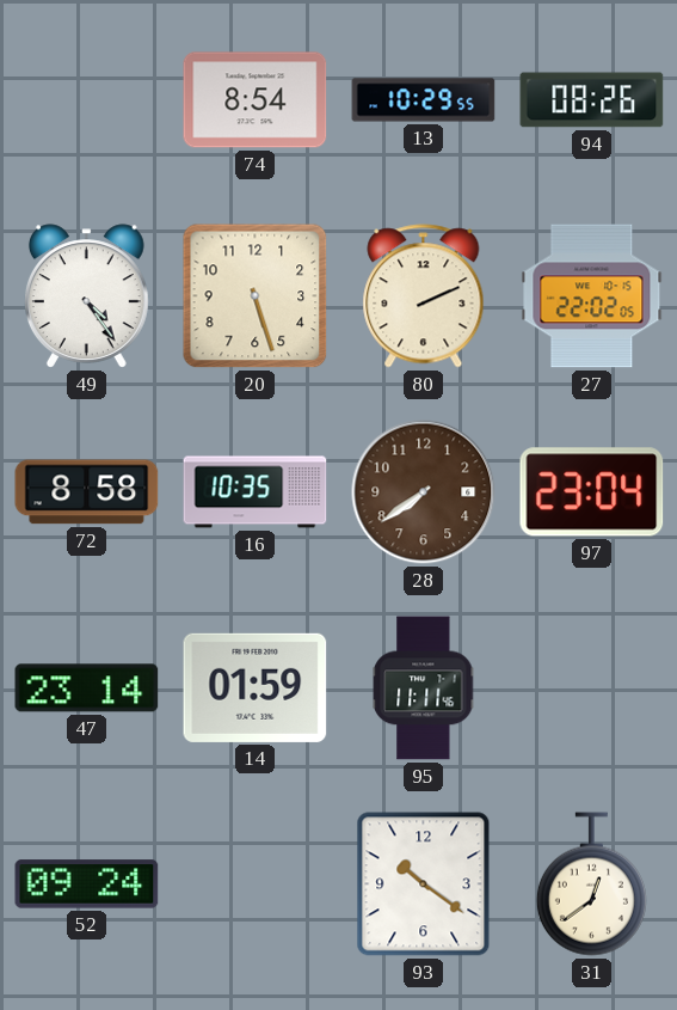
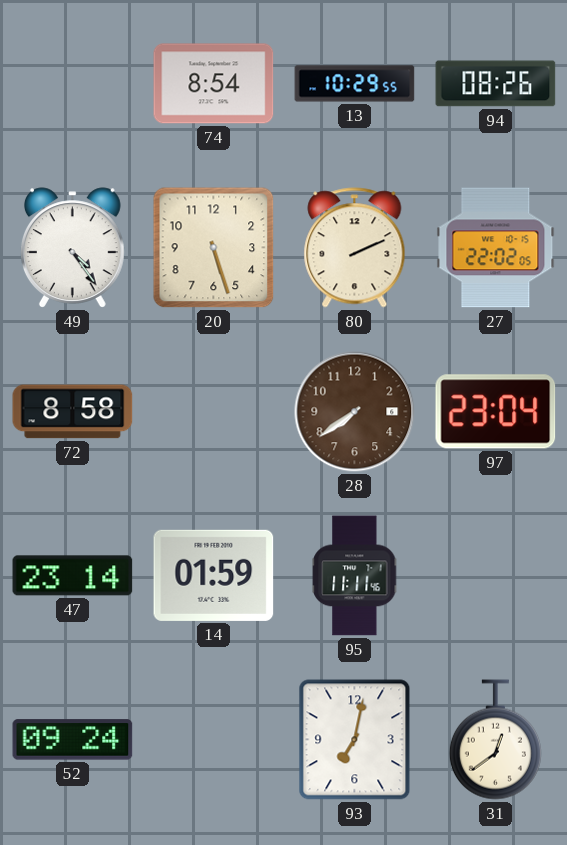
16: 10:35 -> none
93: 10:21 -> 7:02
